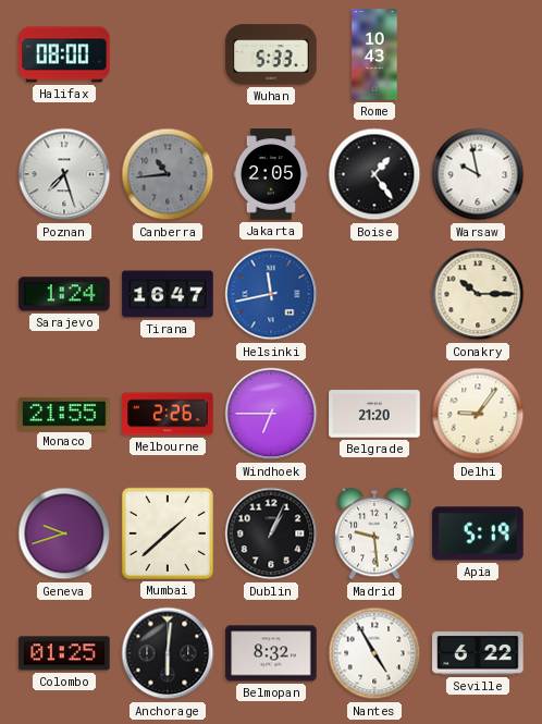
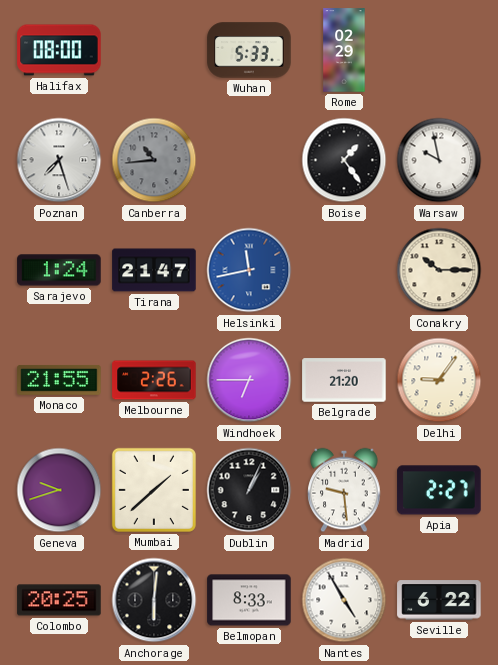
Rome: 10:43 -> 02:29
Jakarta: 2:05 -> none
Tirana: 16:47 -> 21:47
Apia: 5:19 -> 2:27
Colombo: 01:25 -> 20:25
Belmopan: 8:32 -> 8:33
